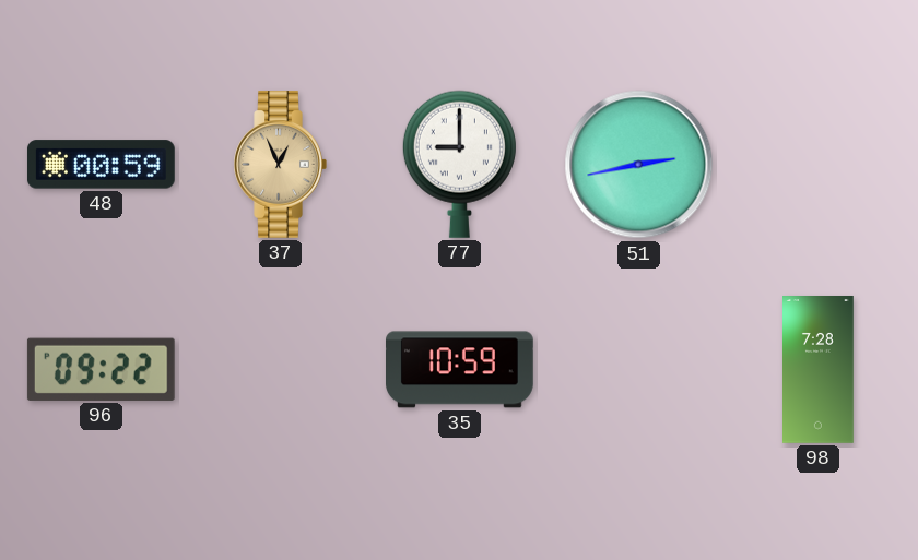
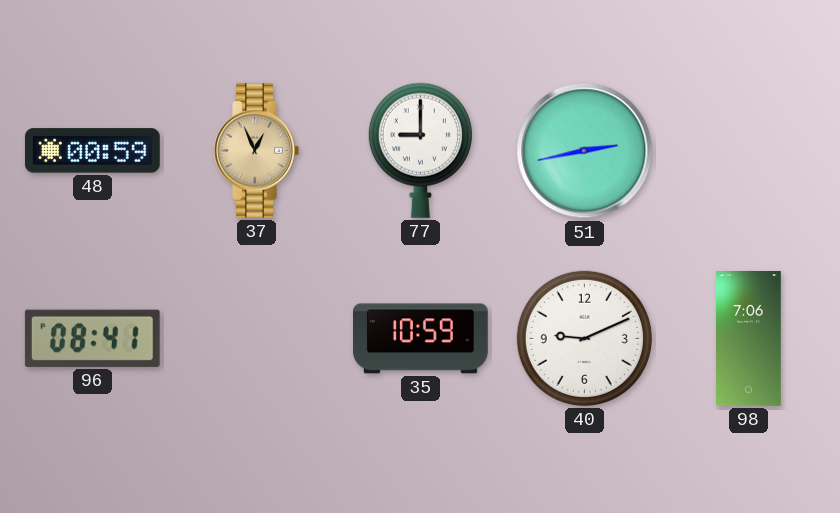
96: 09:22 -> 08:41
40: none -> 9:11
98: 7:28 -> 7:06
